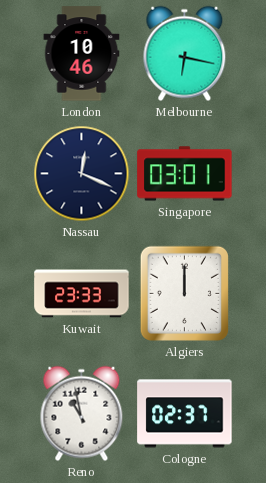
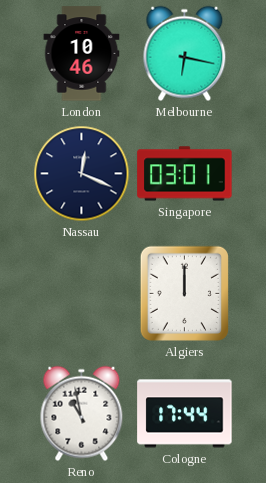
Kuwait: 23:33 -> none
Cologne: 02:37 -> 17:44
